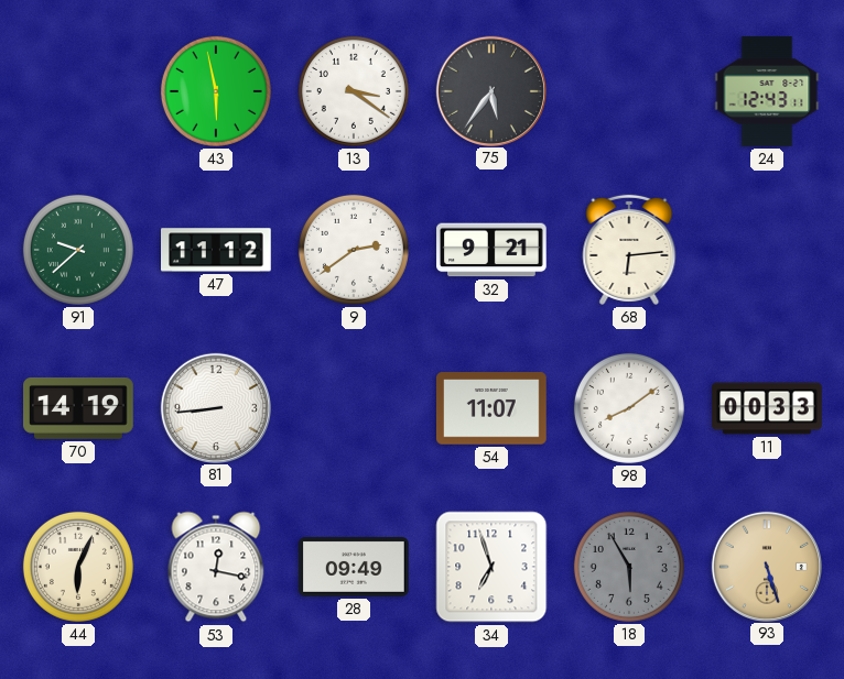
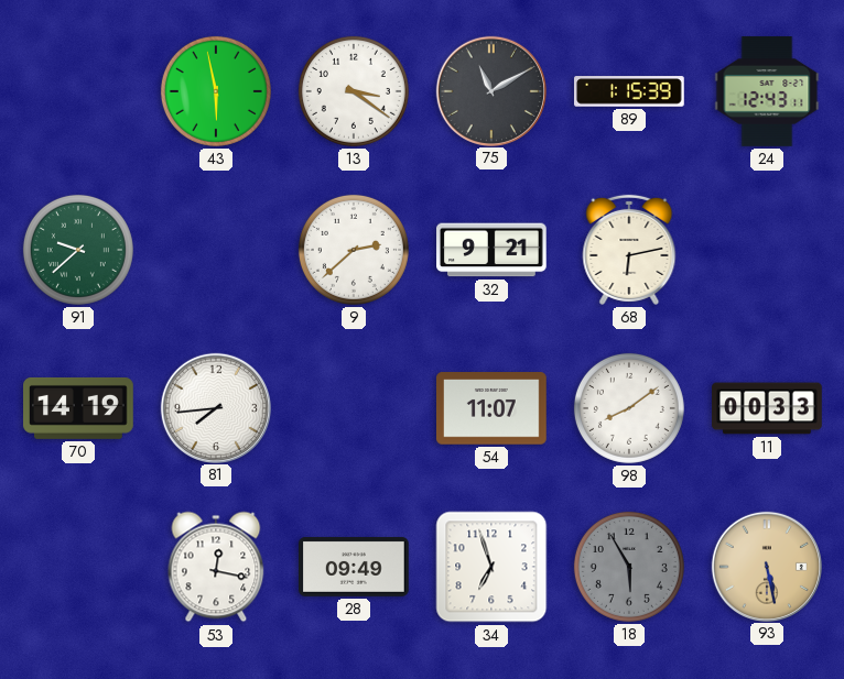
75: 5:36 -> 11:10
89: none -> 1:15
47: 11:12 -> none
9: 2:39 -> 2:38
68: 6:14 -> 6:13
81: 8:44 -> 7:44
44: 6:04 -> none
93: 5:27 -> 5:28
